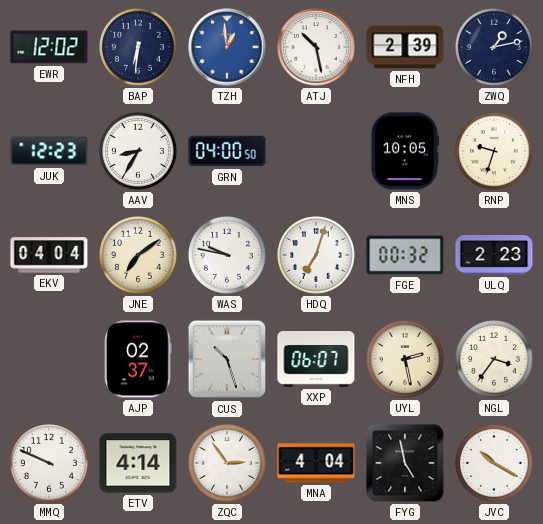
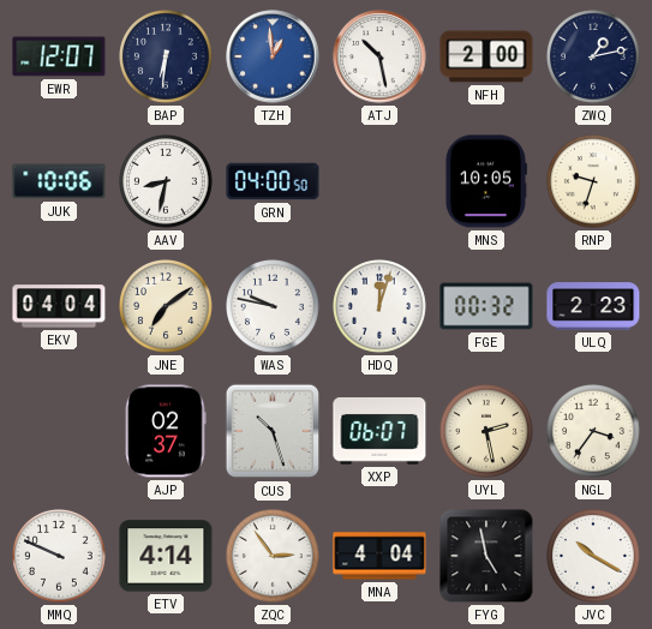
EWR: 12:02 -> 12:07
NFH: 2:39 -> 2:00
JUK: 12:23 -> 10:06
AAV: 8:35 -> 8:32
HDQ: 7:03 -> 12:03
